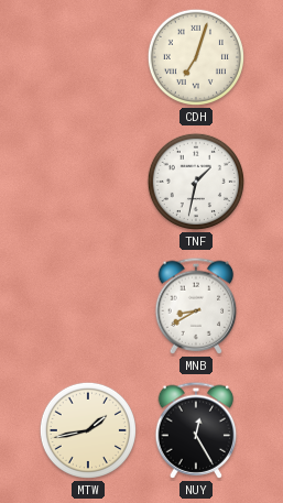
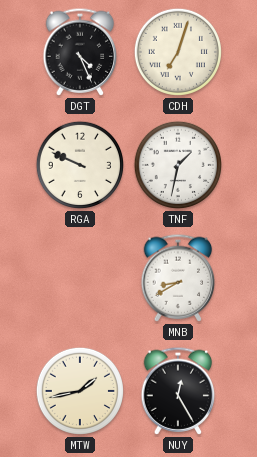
DGT: none -> 4:26
RGA: none -> 9:49
